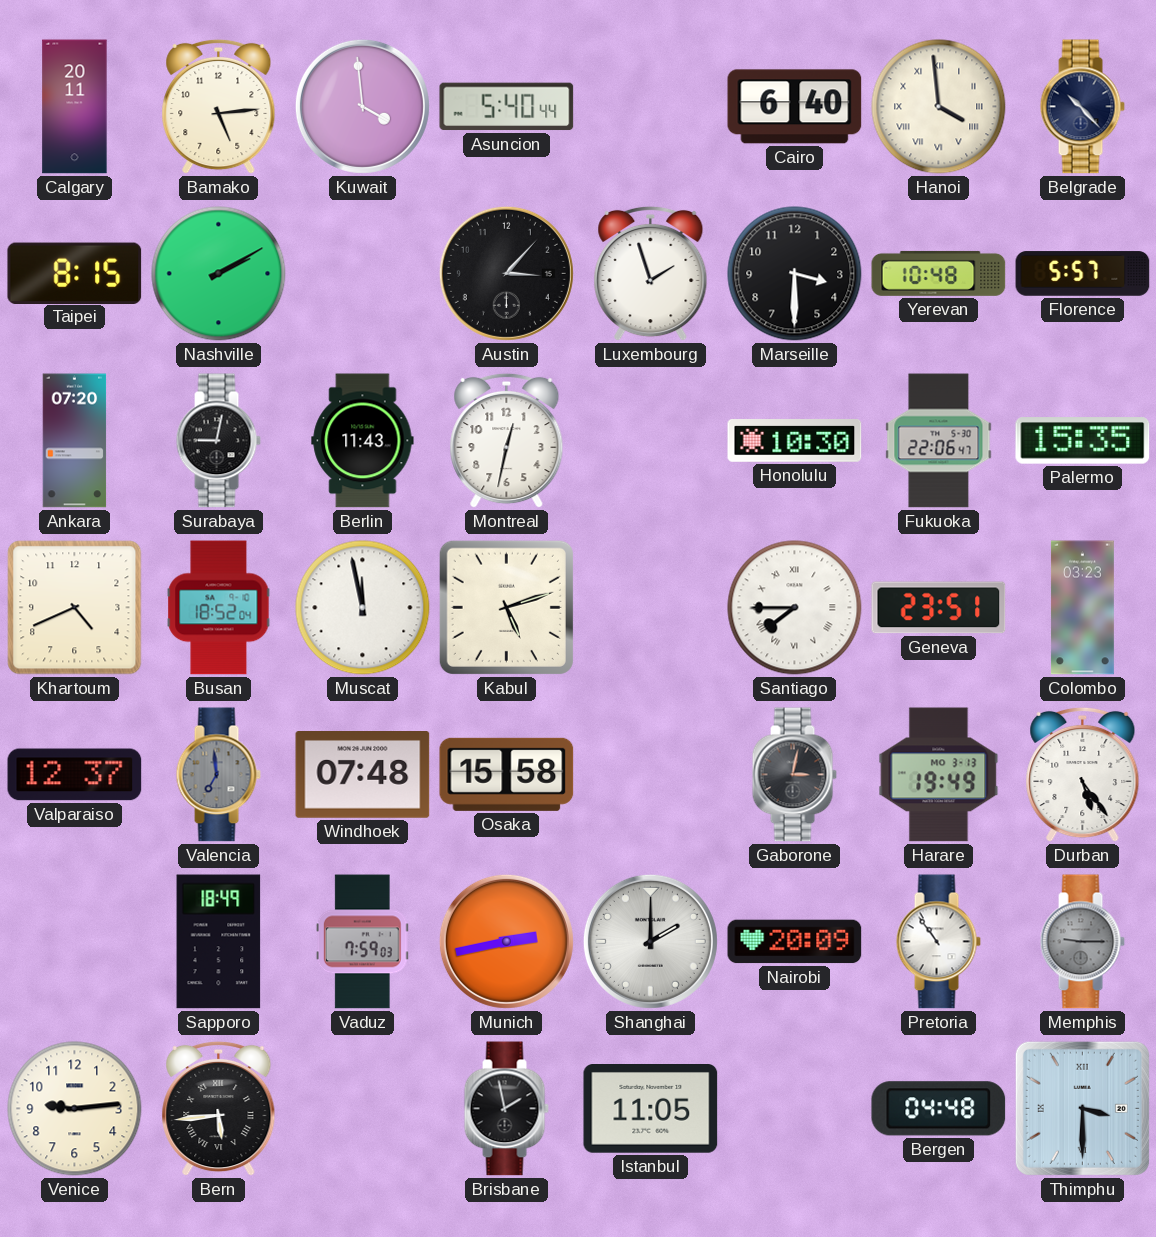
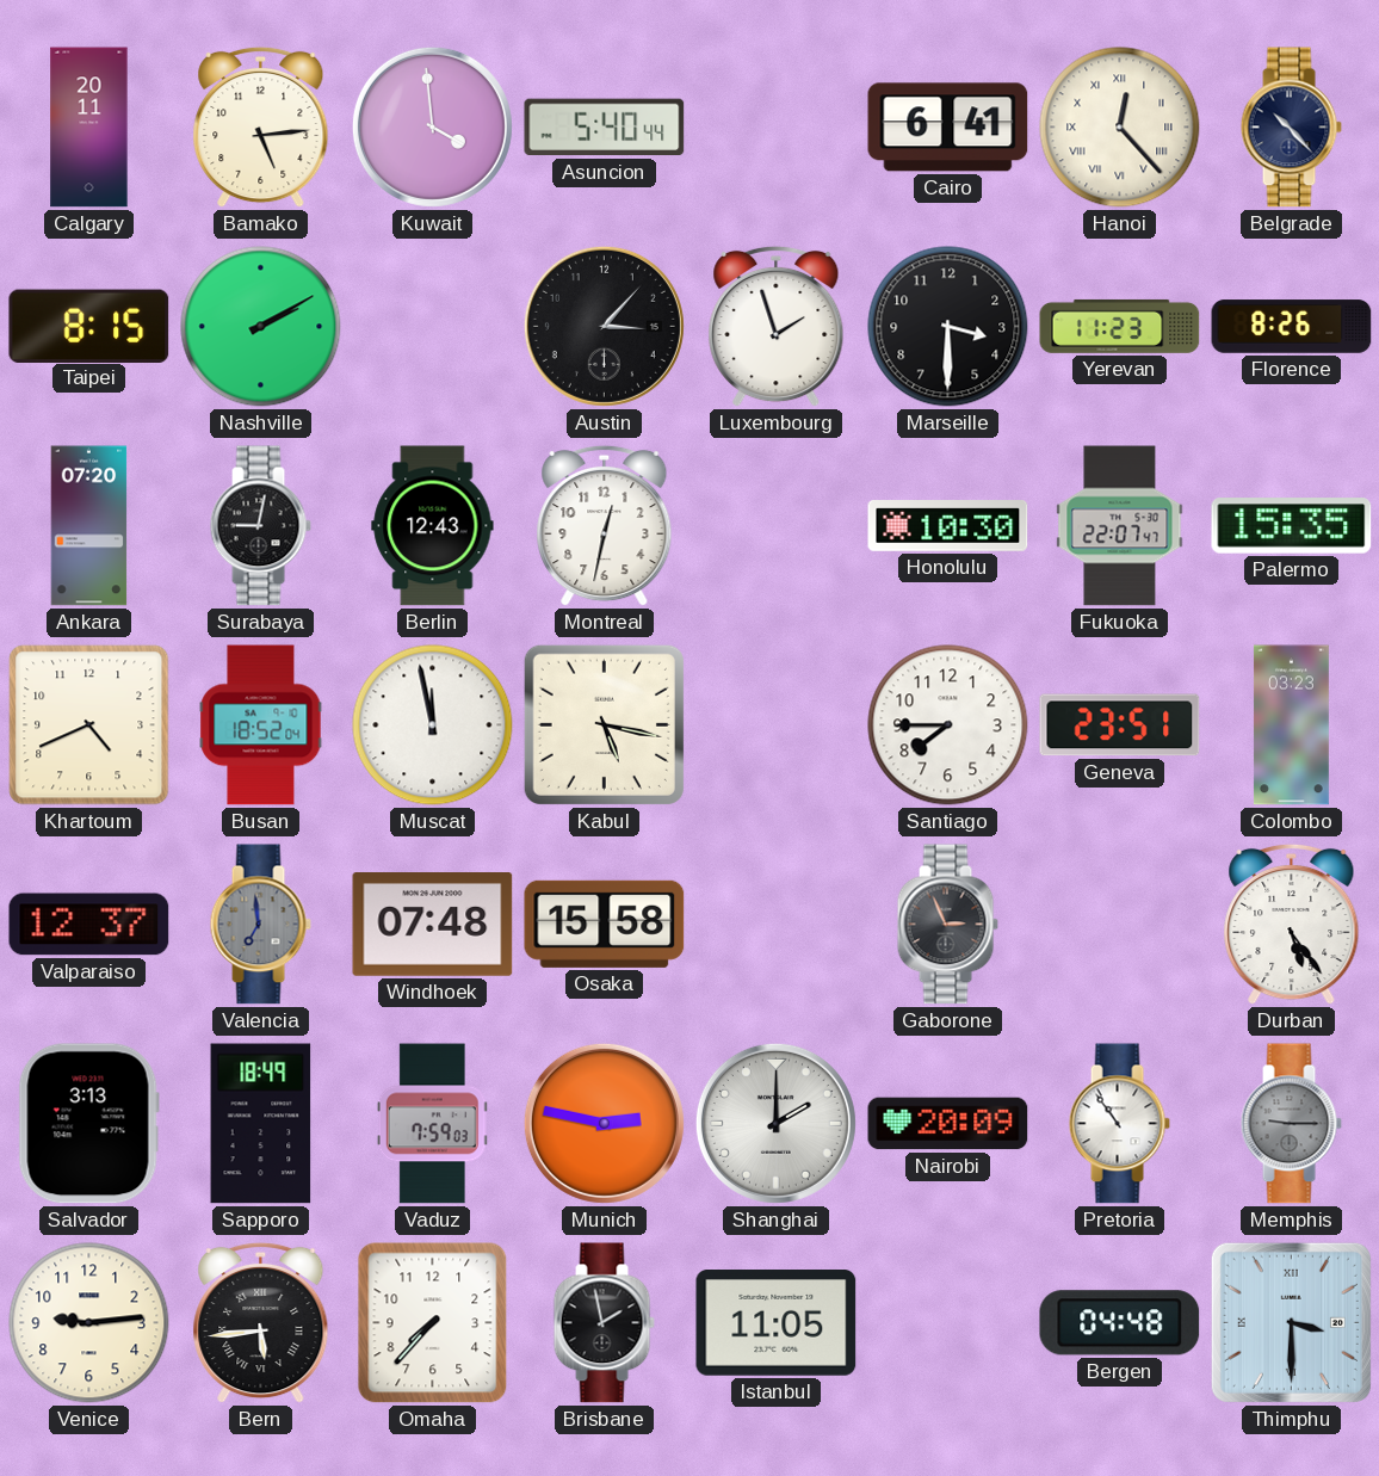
Cairo: 6:40 -> 6:41
Hanoi: 3:59 -> 12:23
Yerevan: 10:48 -> 11:23
Florence: 5:57 -> 8:26
Berlin: 11:43 -> 12:43
Fukuoka: 22:06 -> 22:07
Kabul: 5:12 -> 5:17
Santiago numerals: Roman -> Arabic
Gaborone: 3:02 -> 2:56
Harare: 19:49 -> none
Salvador: none -> 3:13
Munich: 2:43 -> 2:47
Omaha: none -> 7:37
